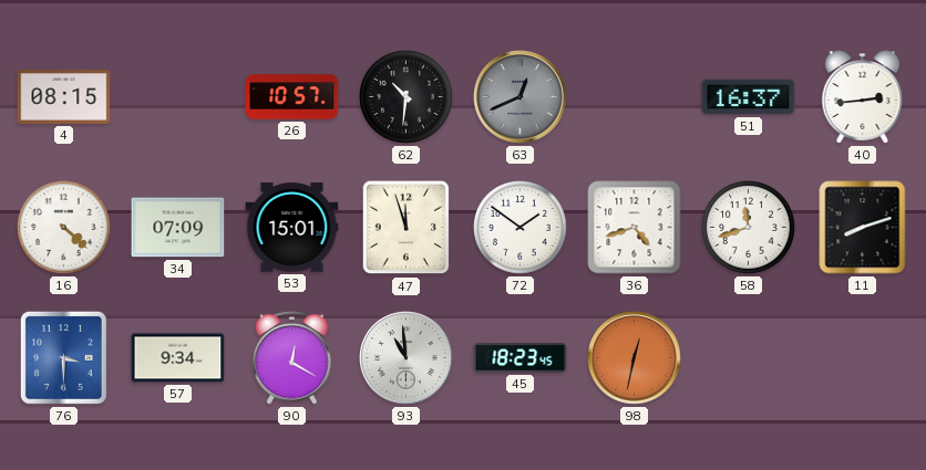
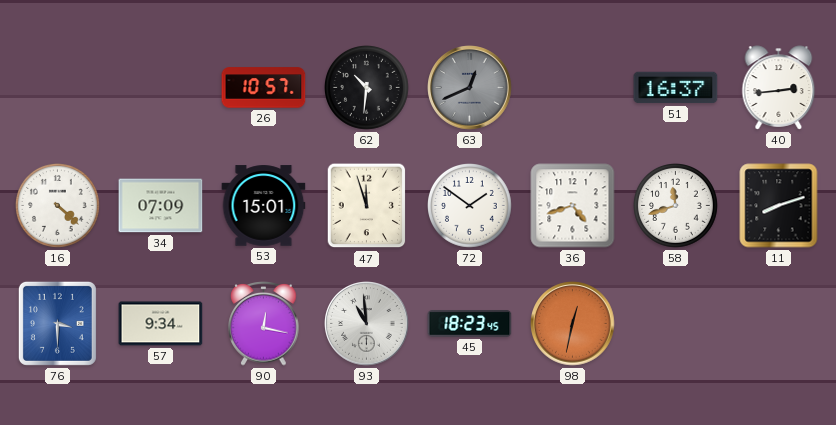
4: 08:15 -> none
90: 12:20 -> 12:17
